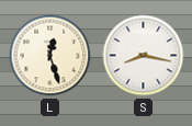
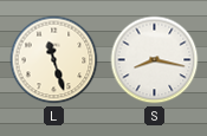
L: 12:27 -> 11:27
